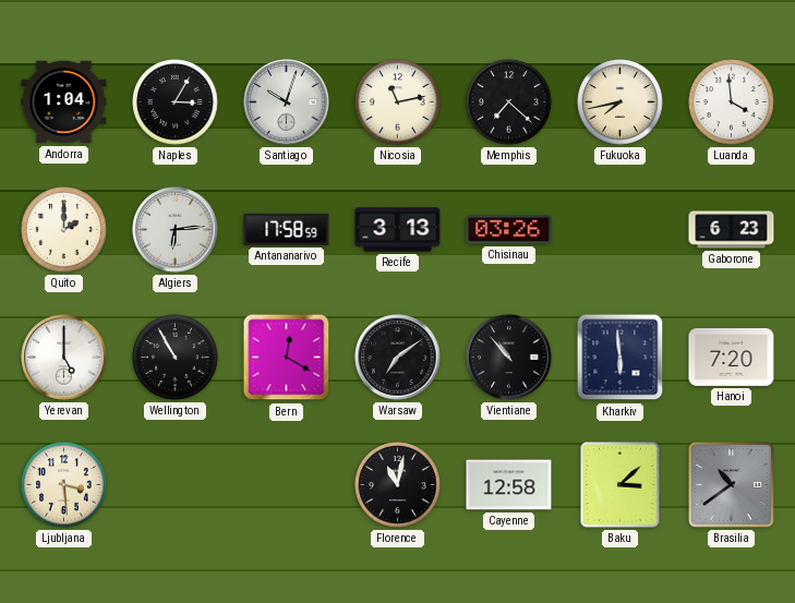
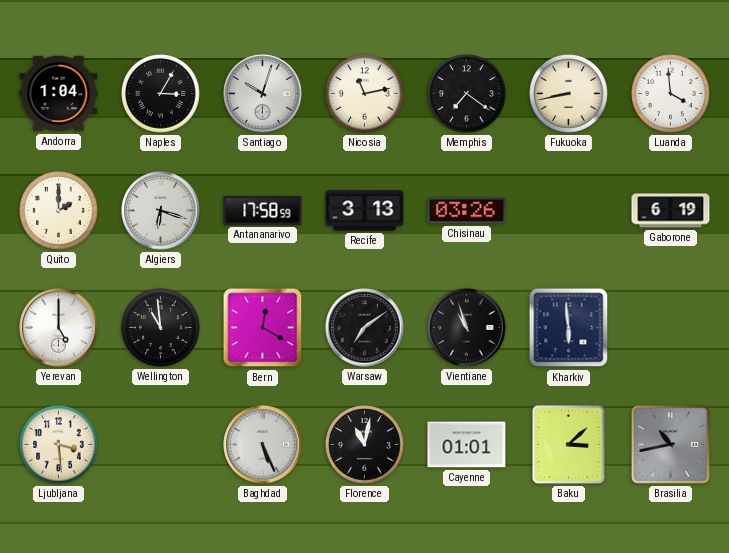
Memphis: 7:22 -> 7:21
Fukuoka: 7:43 -> 8:43
Algiers: 6:14 -> 6:18
Gaborone: 6:23 -> 6:19
Wellington: 10:55 -> 10:59
Vientiane: 10:53 -> 10:57
Hanoi: 7:20 -> none
Baghdad: none -> 5:26
Cayenne: 12:58 -> 01:01
Brasilia: 10:39 -> 10:43
